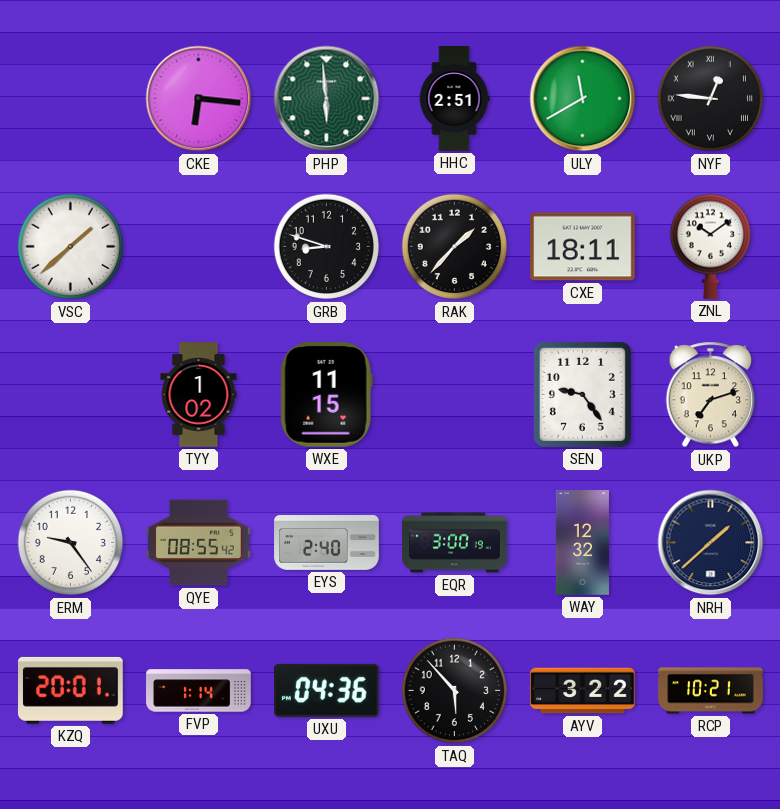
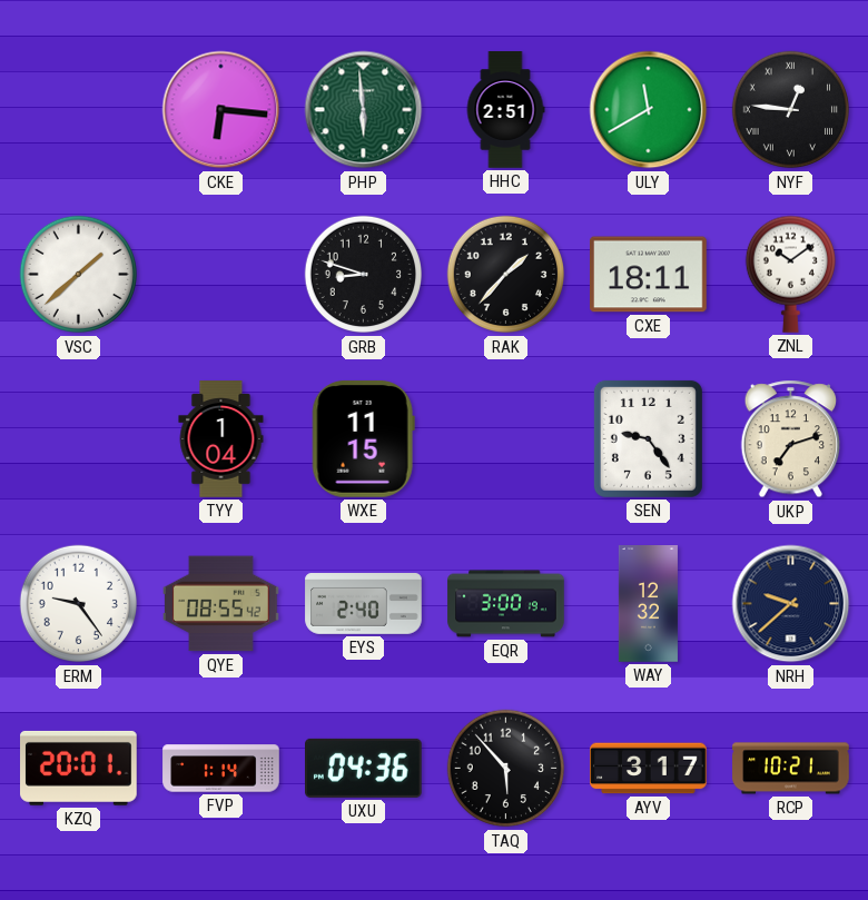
TYY: 1:02 -> 1:04
NRH: 1:38 -> 9:38
AYV: 3:22 -> 3:17
